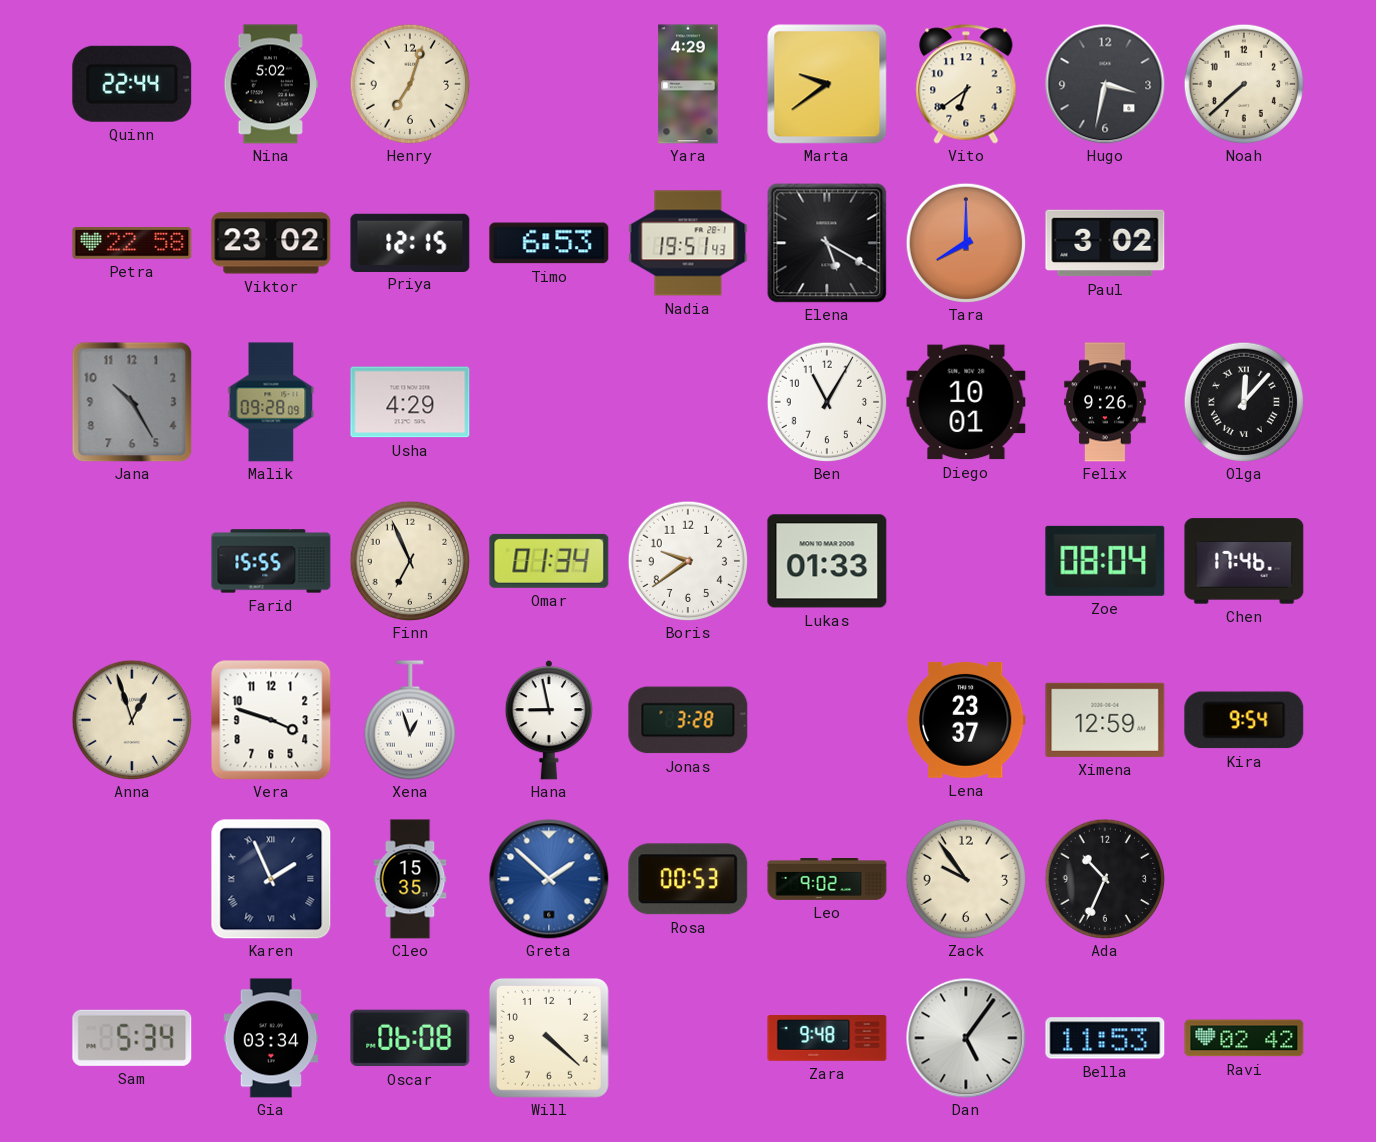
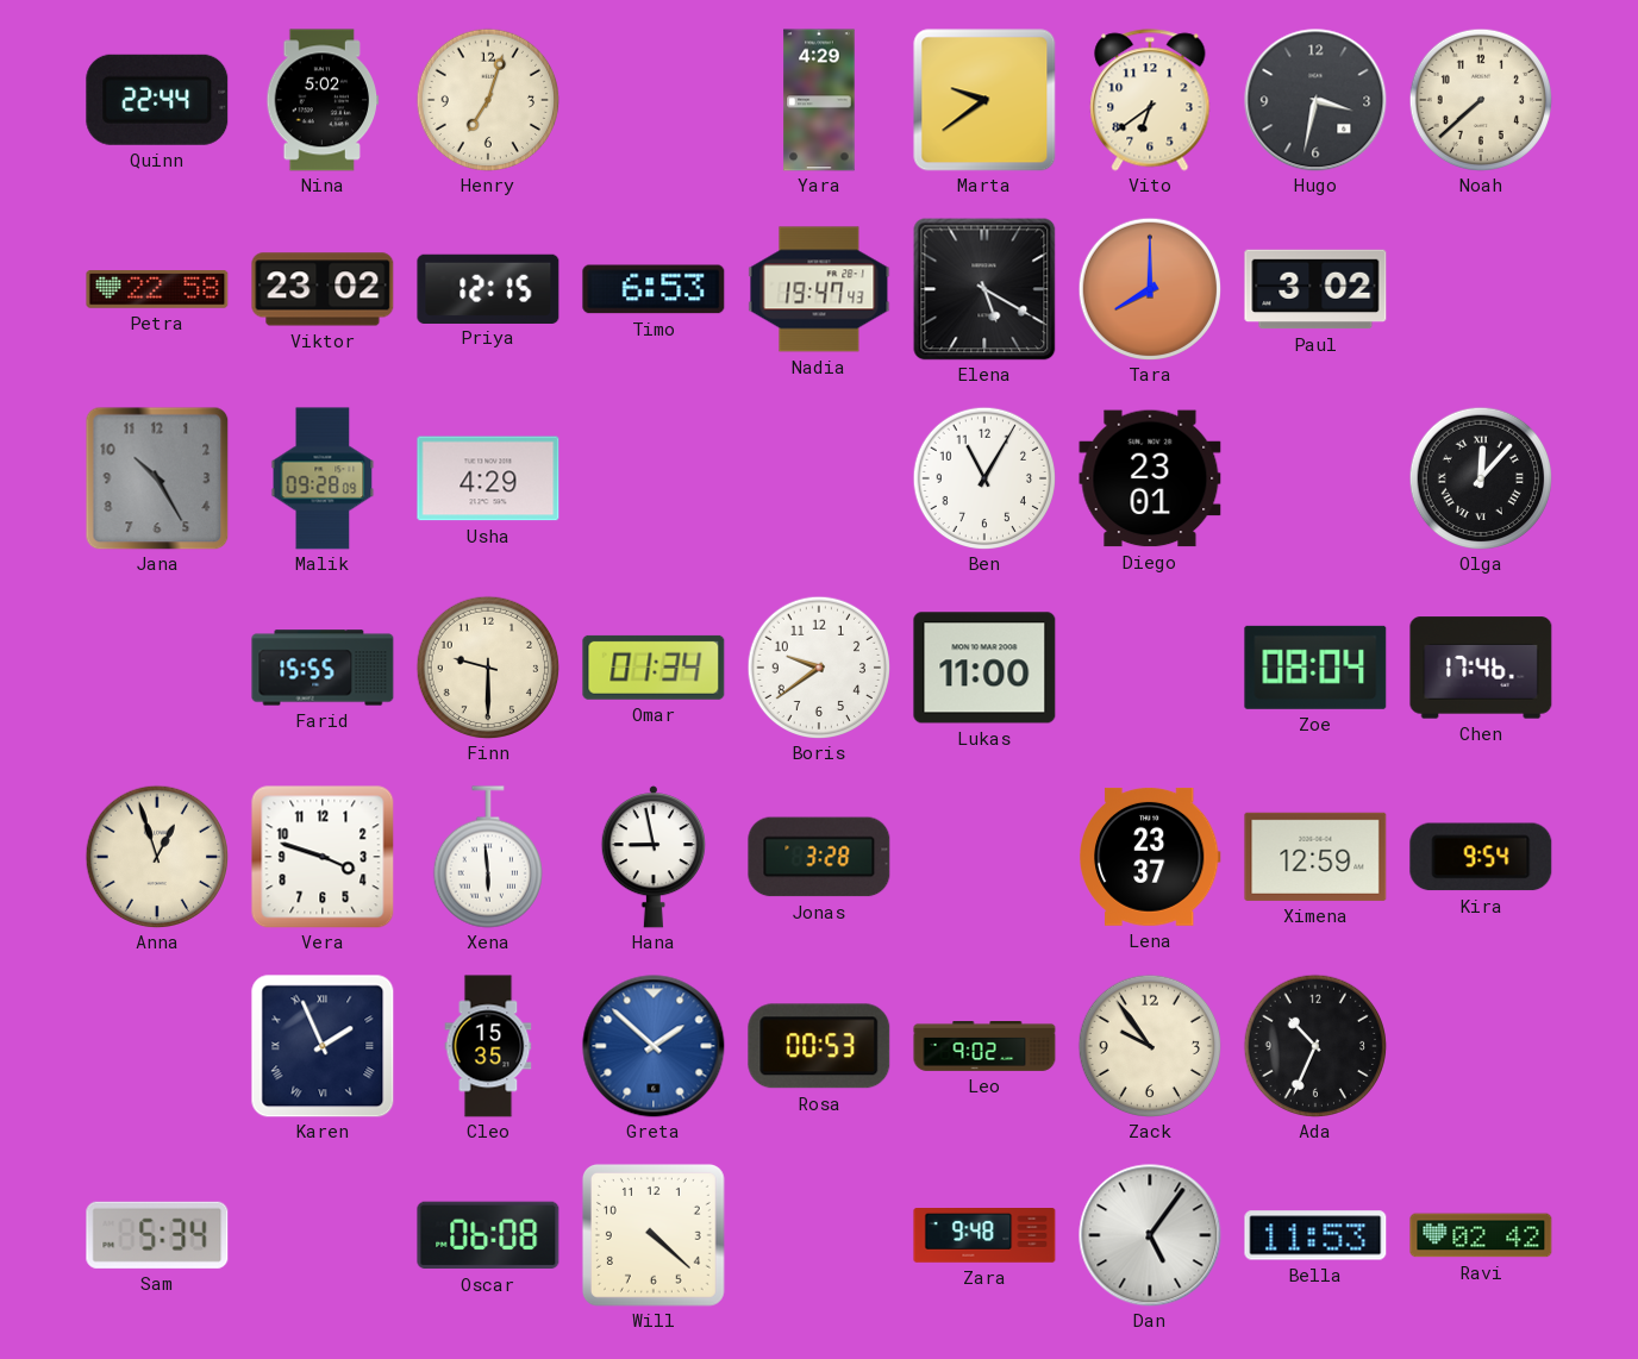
Nadia: 19:51 -> 19:47
Diego: 10:01 -> 23:01
Felix: 9:26 -> none
Finn: 6:56 -> 9:30
Lukas: 01:33 -> 11:00
Xena: 12:57 -> 5:59
Gia: 03:34 -> none
